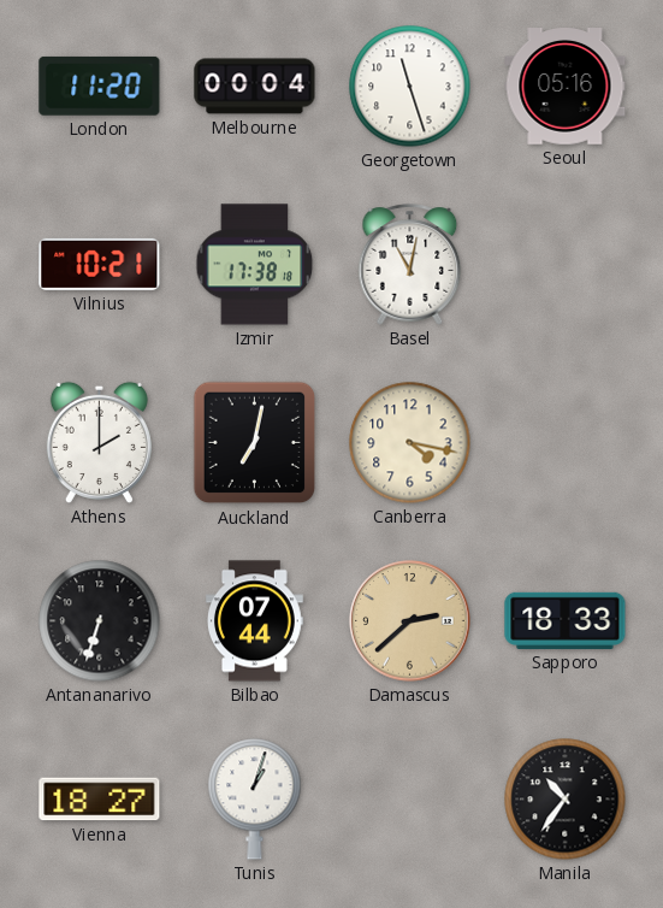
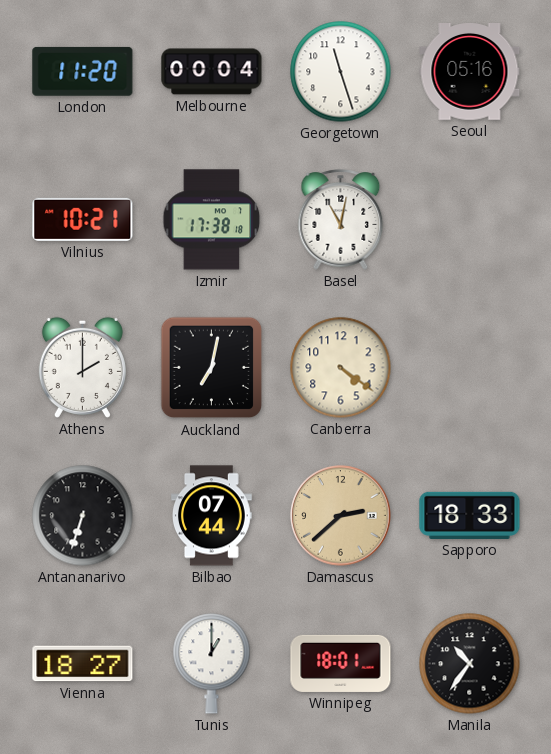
Canberra: 4:17 -> 4:21
Tunis: 1:03 -> 1:00
Winnipeg: none -> 18:01
